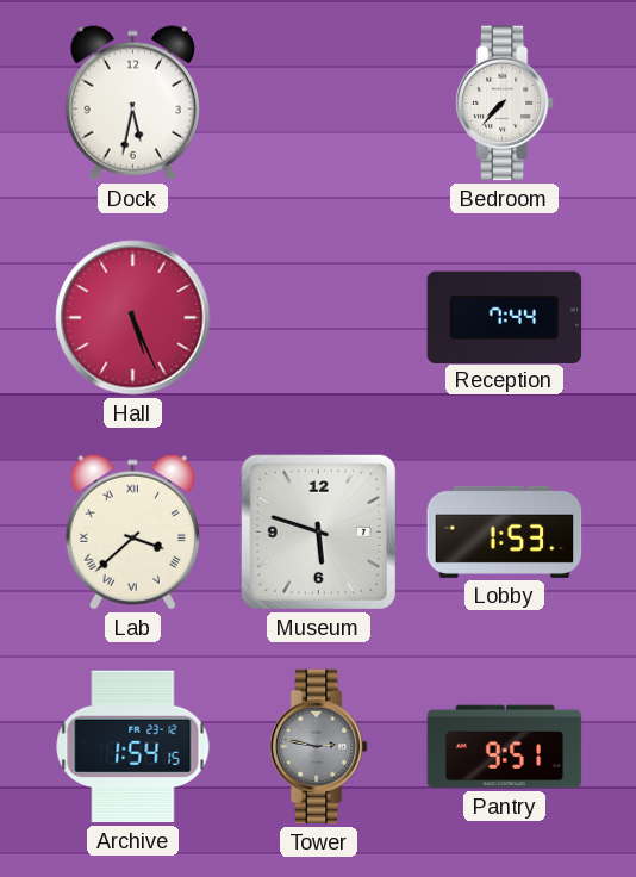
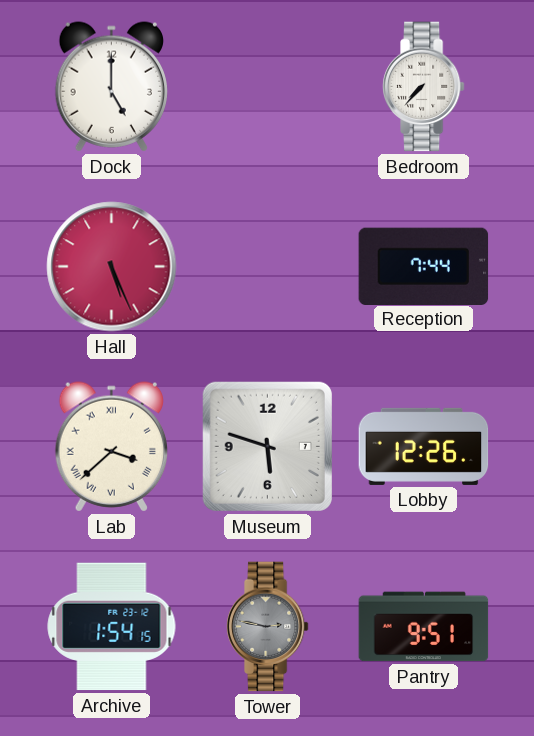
Dock: 5:32 -> 5:00
Lobby: 1:53 -> 12:26
